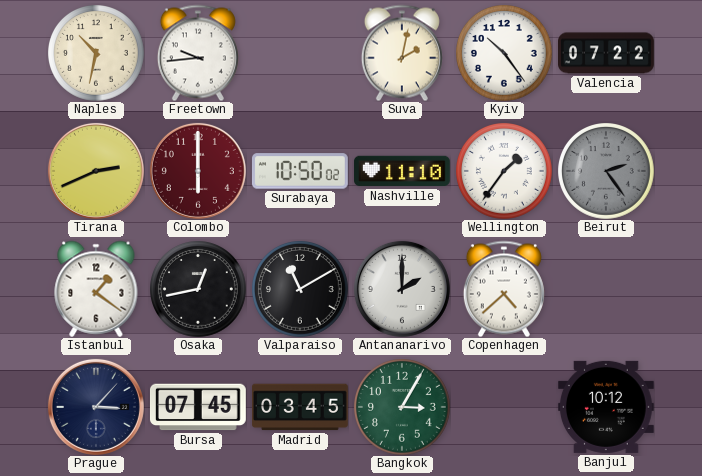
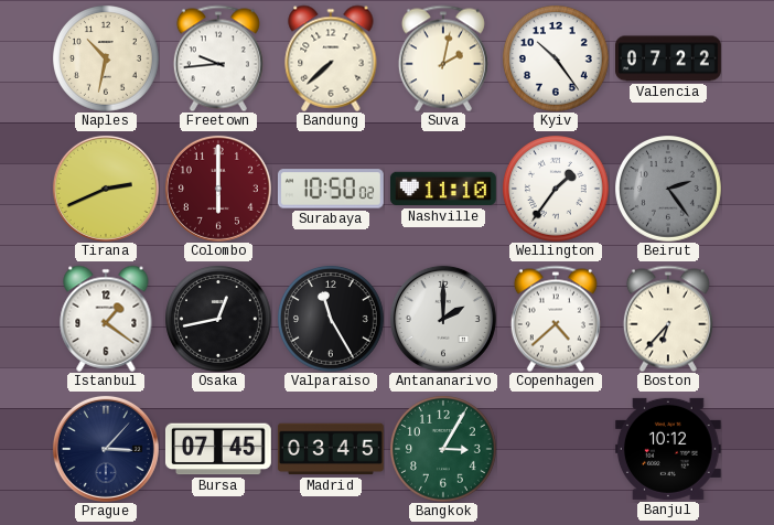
Bandung: none -> 7:38
Valparaiso: 11:10 -> 11:25
Boston: none -> 6:37
